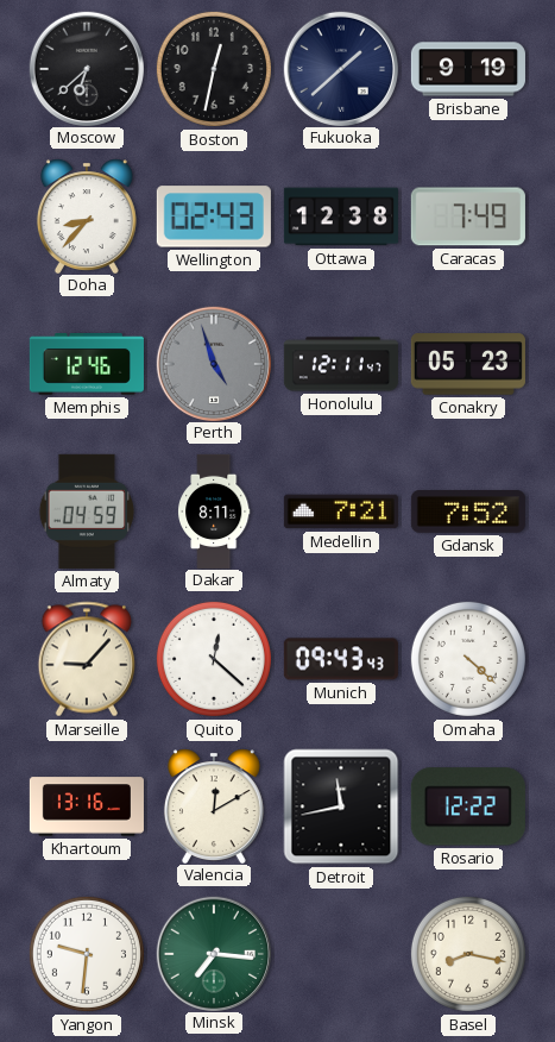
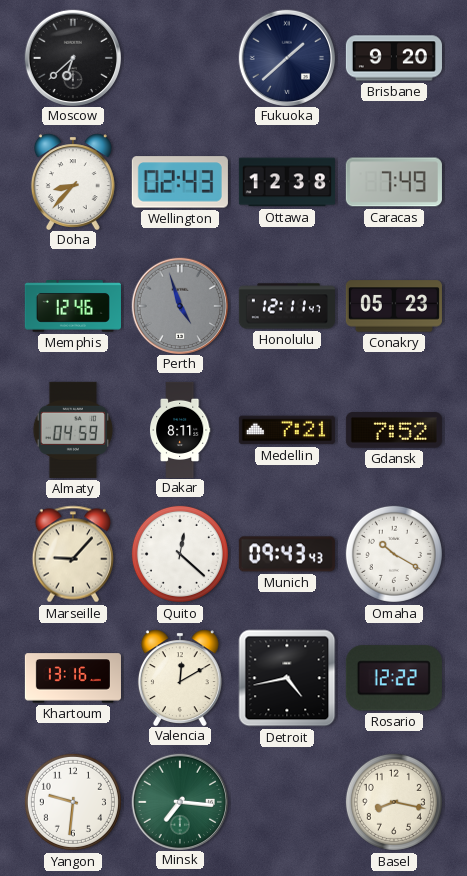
Boston: 12:32 -> none
Brisbane: 9:19 -> 9:20
Omaha: 4:22 -> 10:20
Detroit: 11:43 -> 4:43
